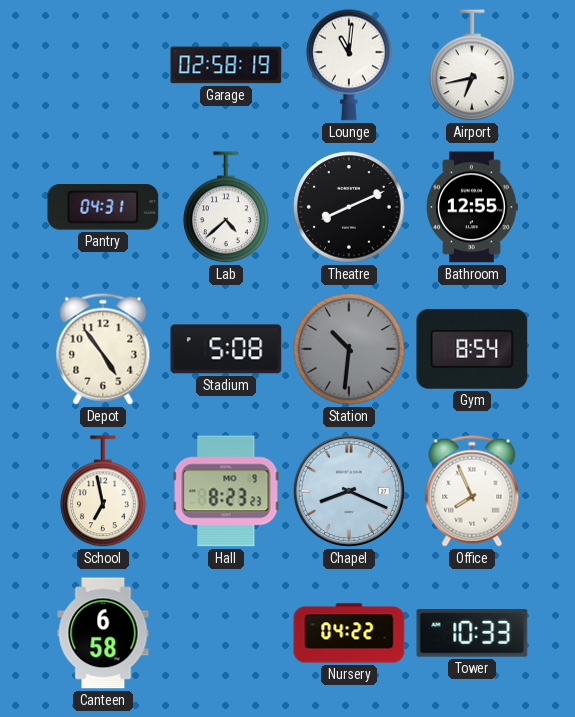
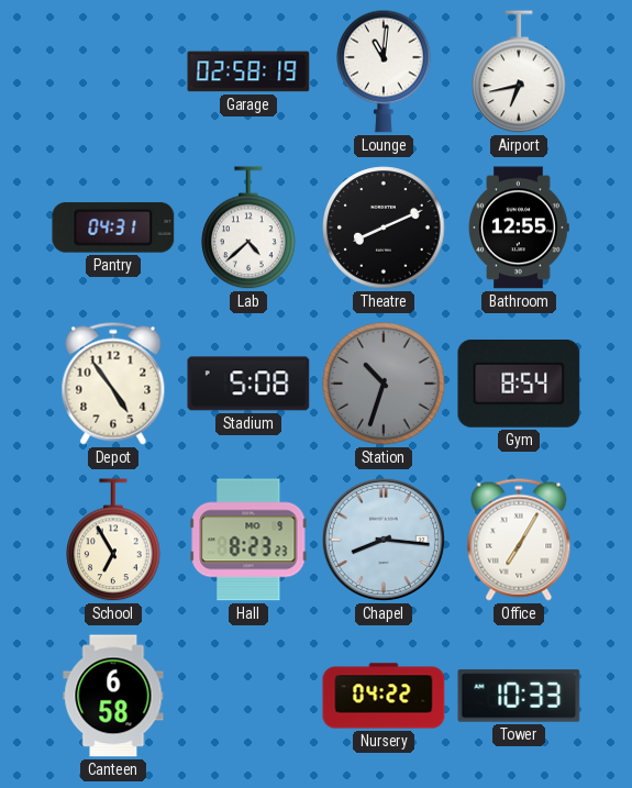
Station: 10:31 -> 10:33
School: 6:58 -> 6:55
Chapel: 8:19 -> 8:16
Office: 7:56 -> 7:05
